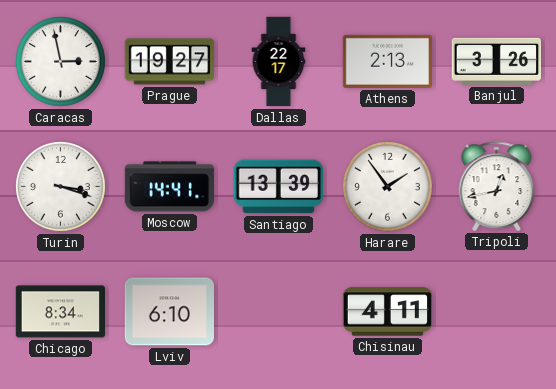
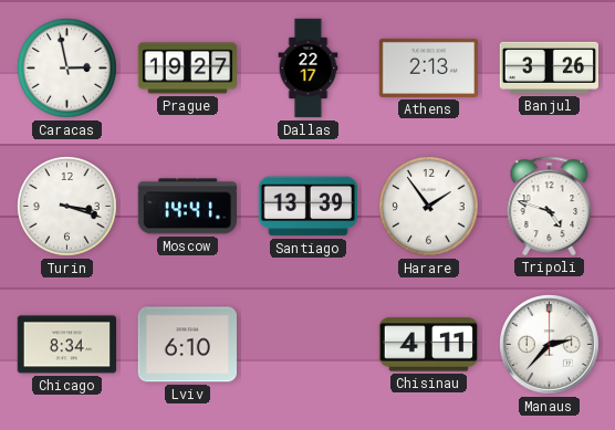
Tripoli: 12:43 -> 4:48
Manaus: none -> 2:37
